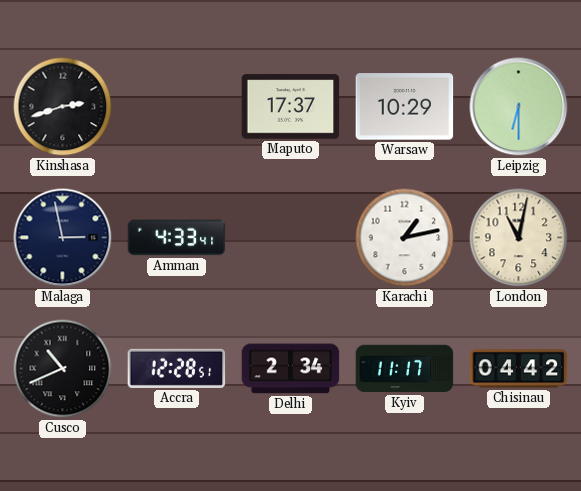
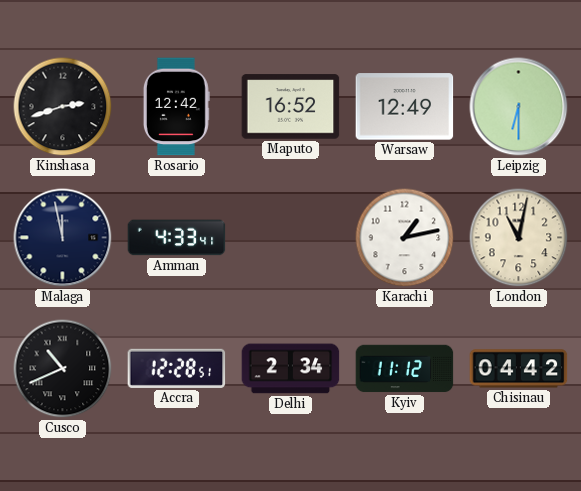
Rosario: none -> 12:42
Maputo: 17:37 -> 16:52
Warsaw: 10:29 -> 12:49
Malaga: 2:58 -> 11:58
Kyiv: 11:17 -> 11:12
